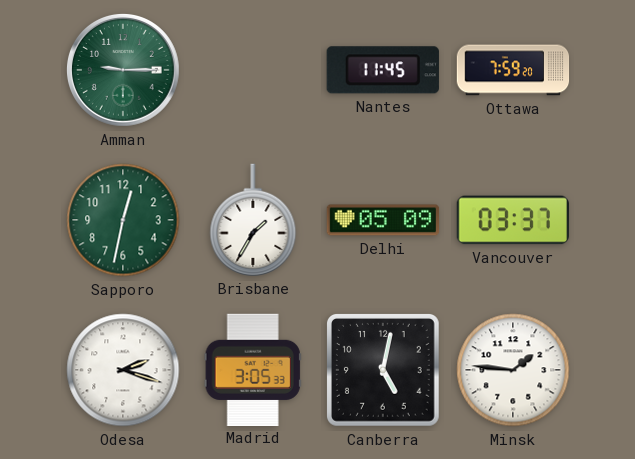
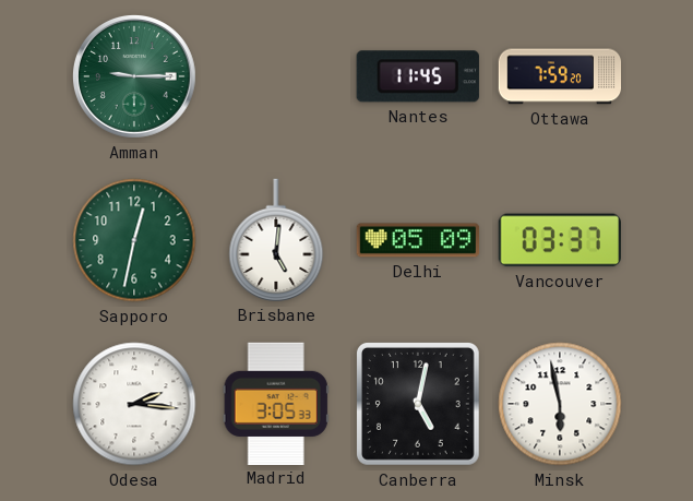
Brisbane: 1:35 -> 5:01
Odesa: 2:18 -> 2:16
Minsk: 1:46 -> 5:58
